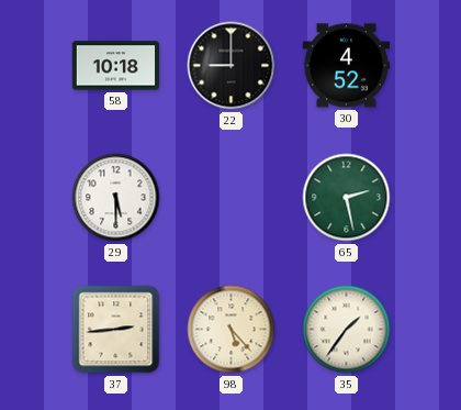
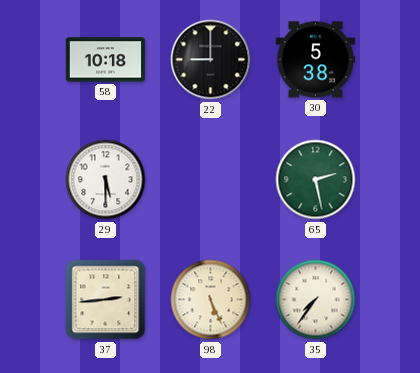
30: 4:52 -> 5:38
98: 5:23 -> 5:26
35: 1:36 -> 7:36
